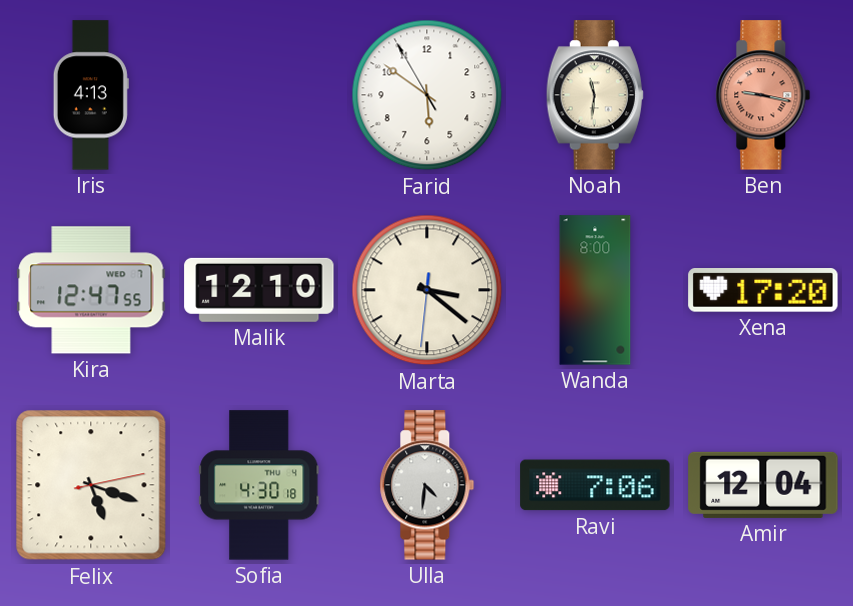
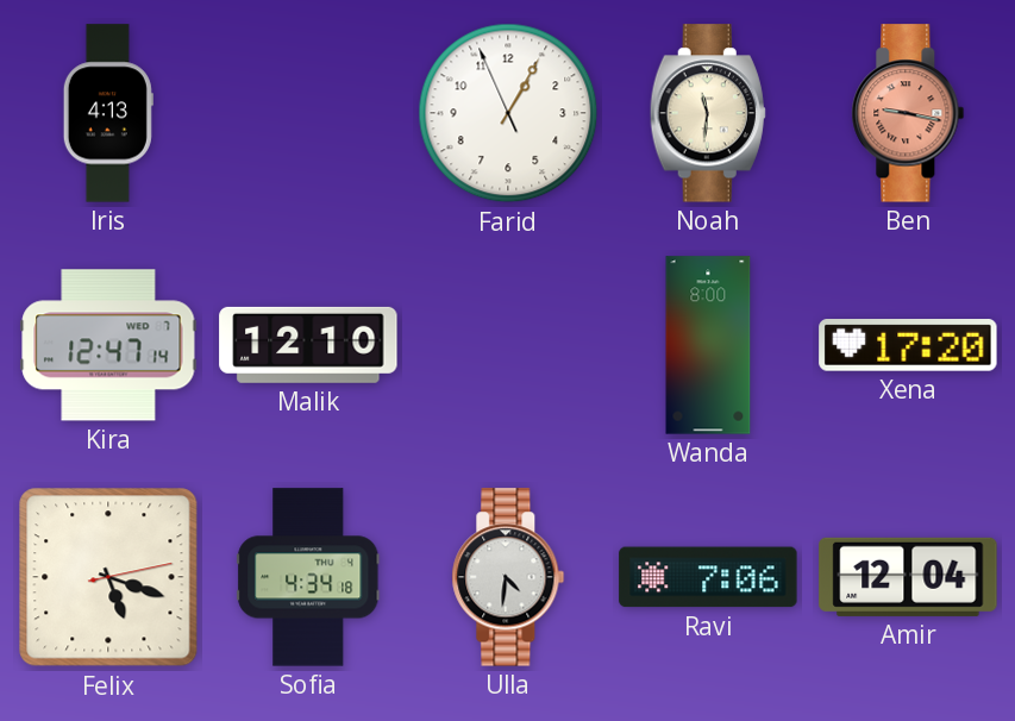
Farid: 5:50 -> 1:04
Kira: 12:47:55 -> 12:47:14
Marta: 3:21 -> none
Sofia: 4:30 -> 4:34
